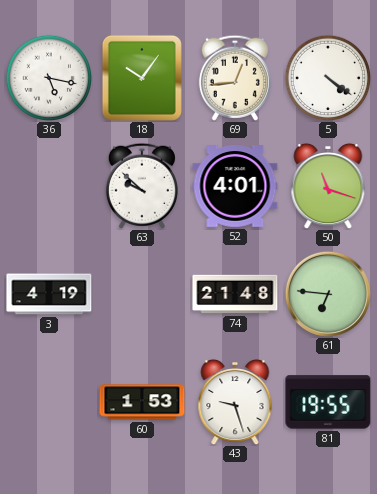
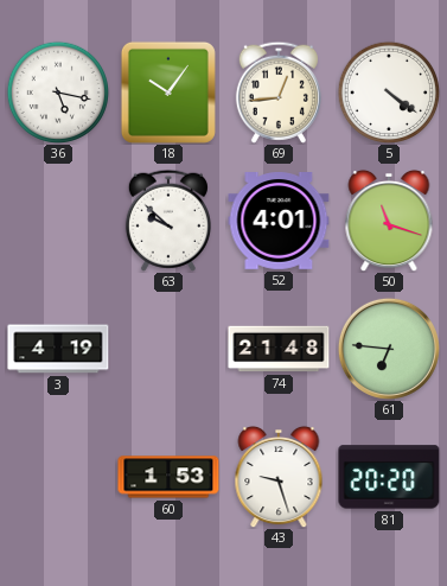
81: 19:55 -> 20:20
